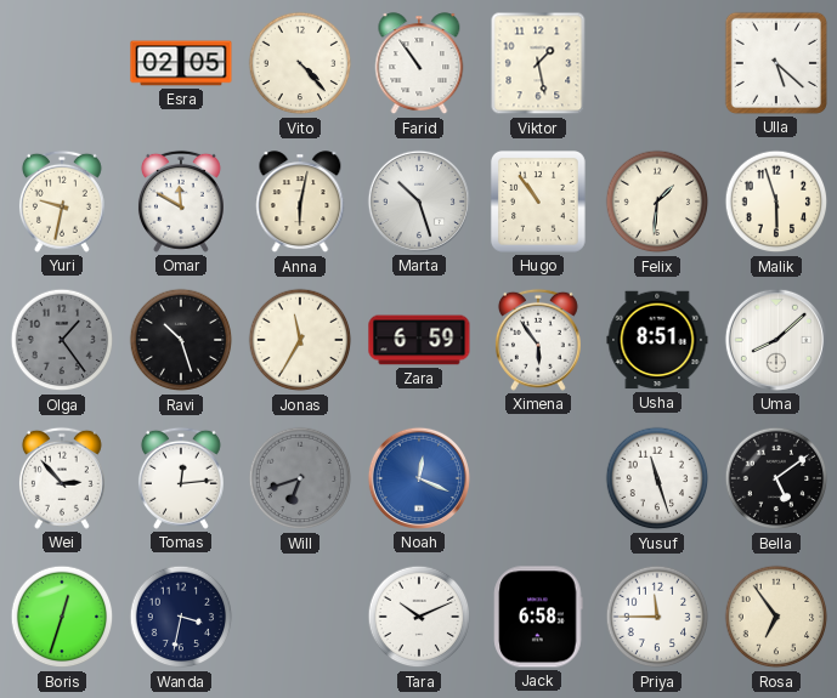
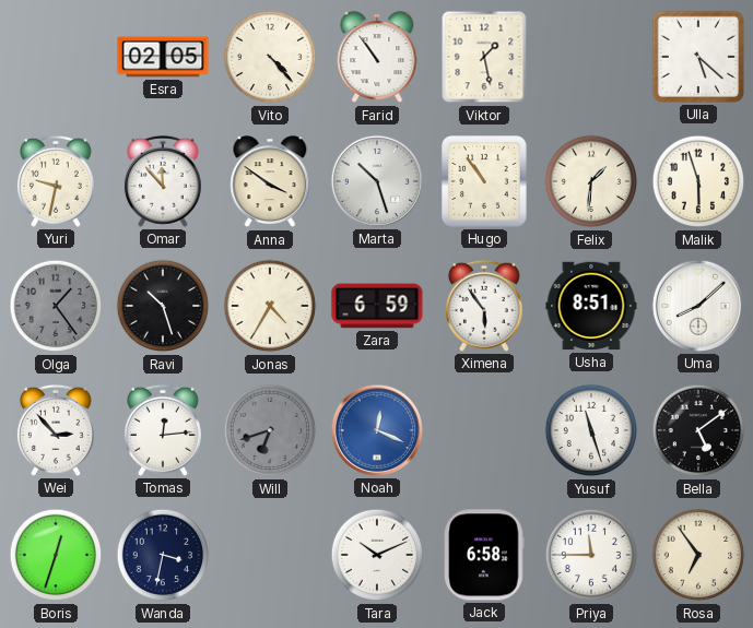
Omar: 11:50 -> 11:53
Anna: 6:02 -> 3:51
Jonas: 11:35 -> 4:35
